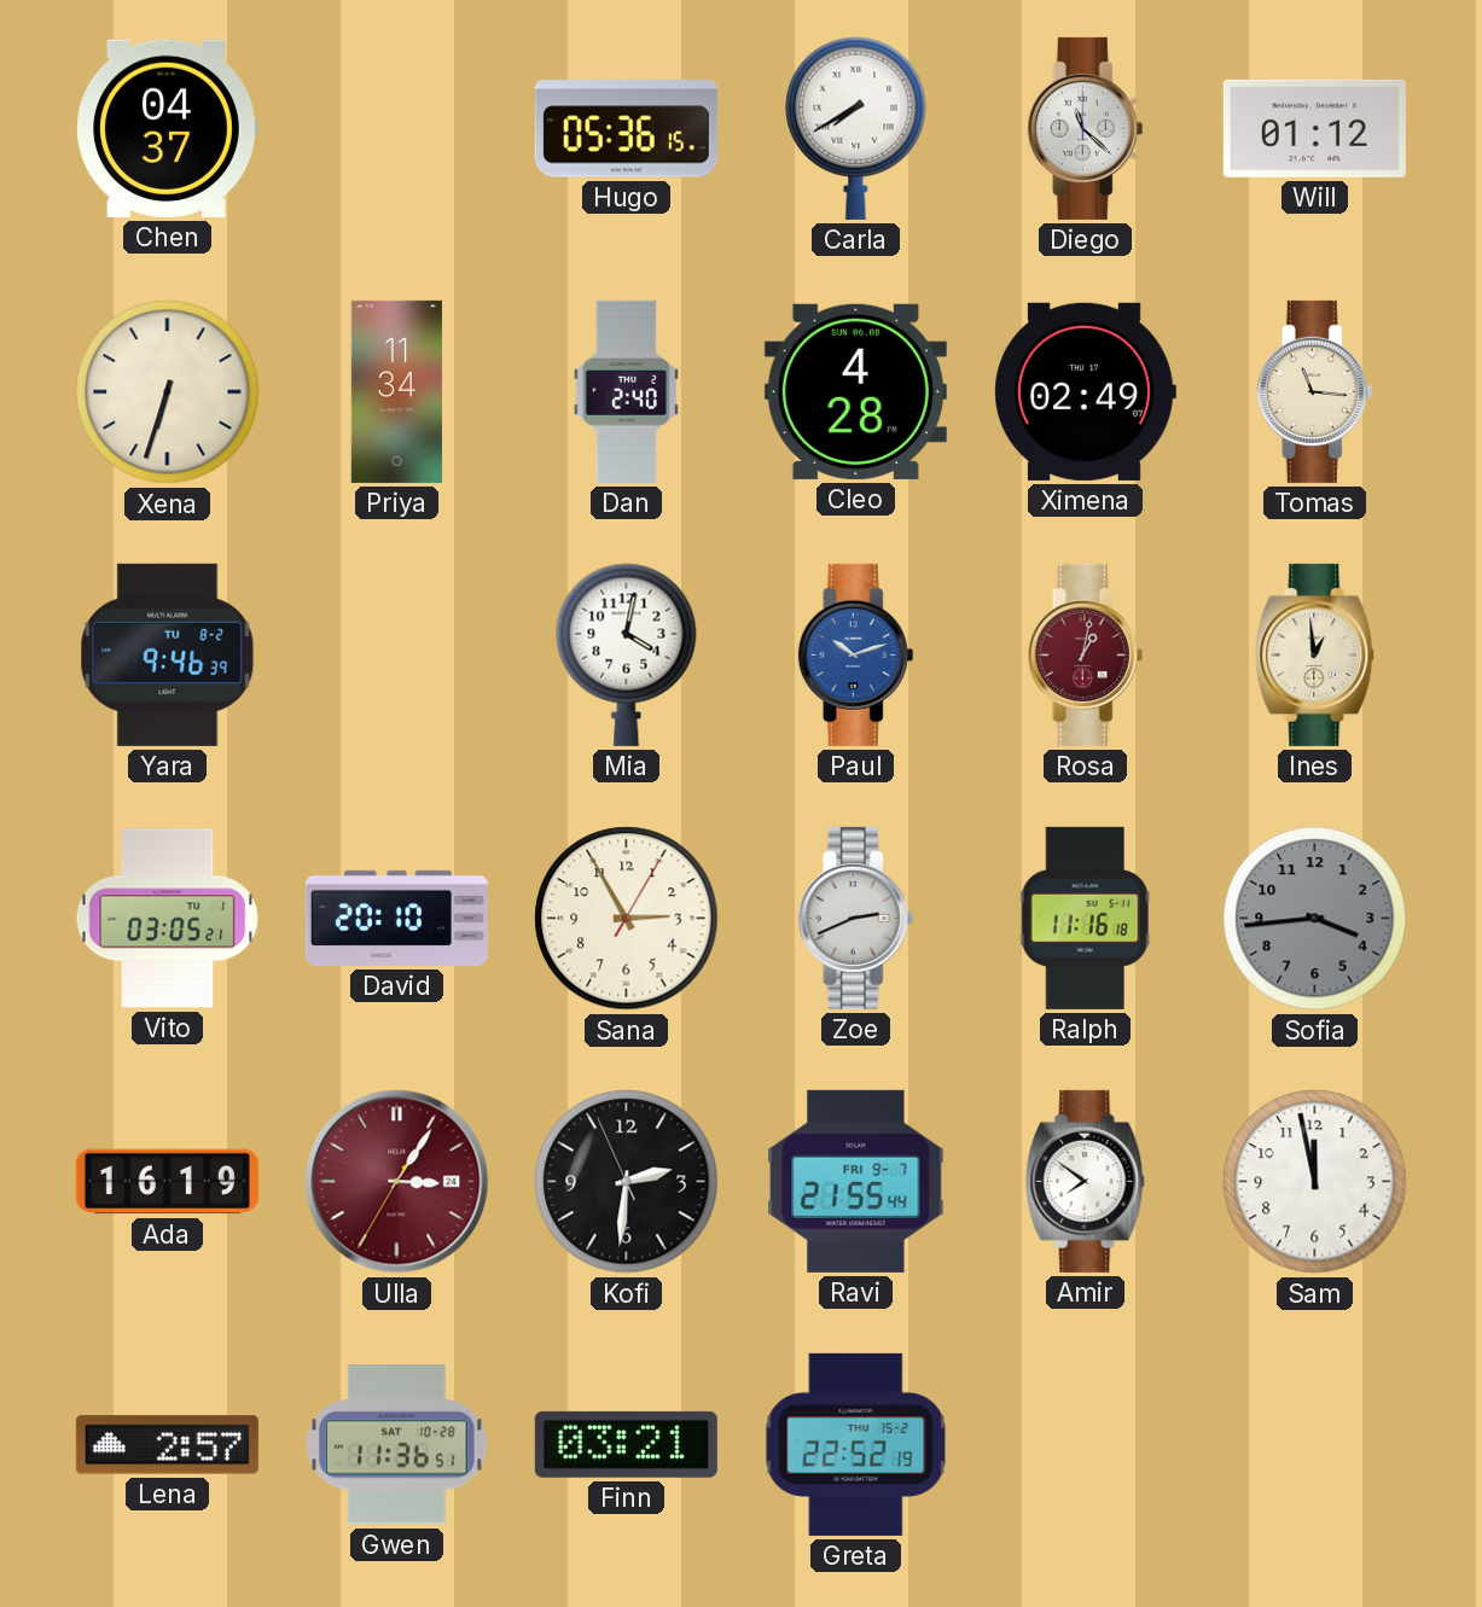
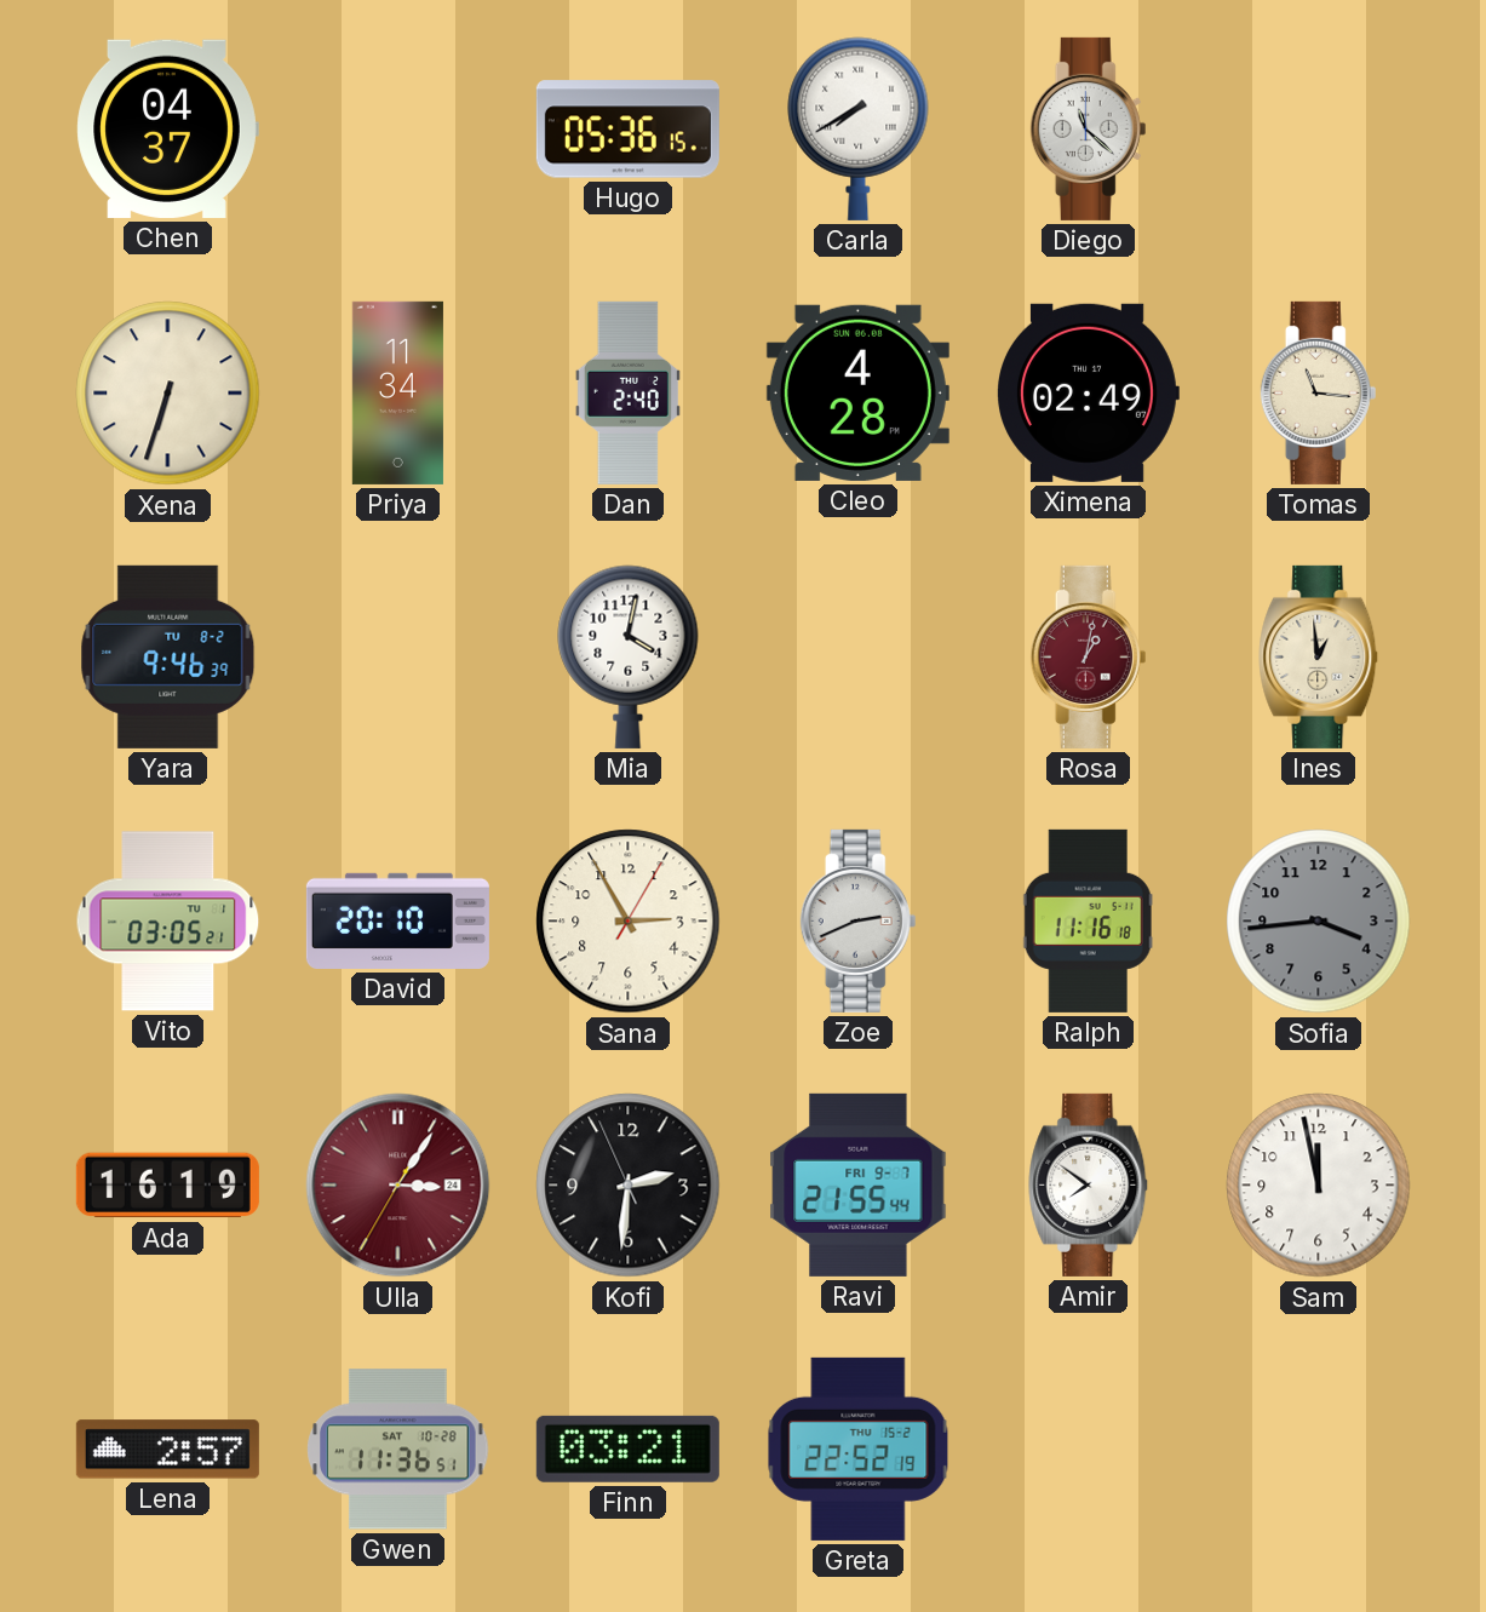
Will: 01:12 -> none
Paul: 10:12 -> none
